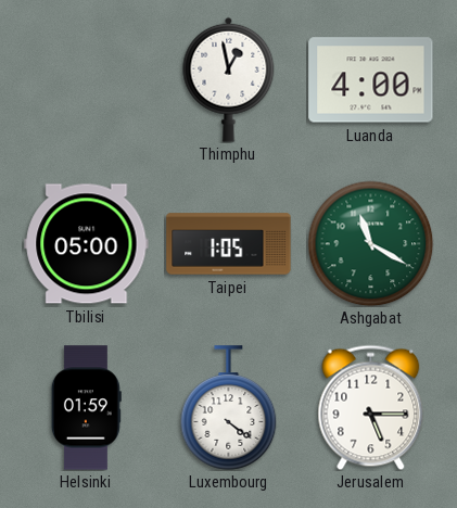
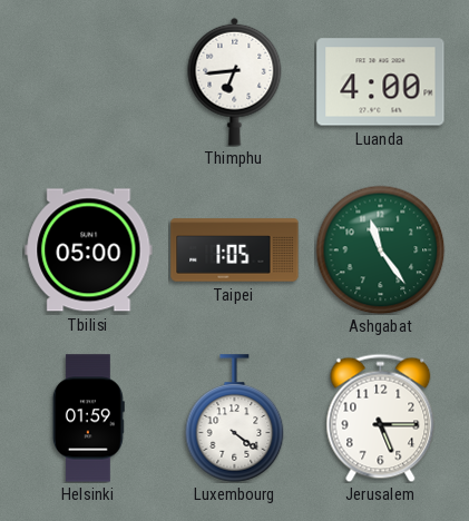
Thimphu: 12:58 -> 6:44
Ashgabat: 11:20 -> 11:24
